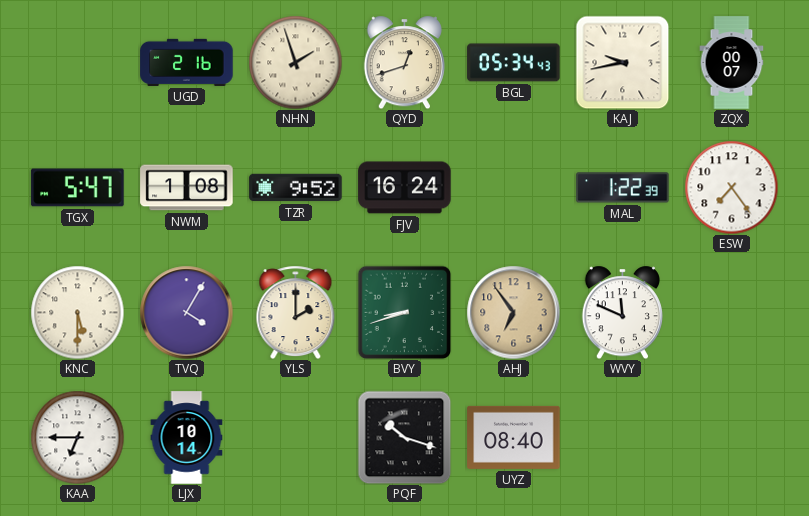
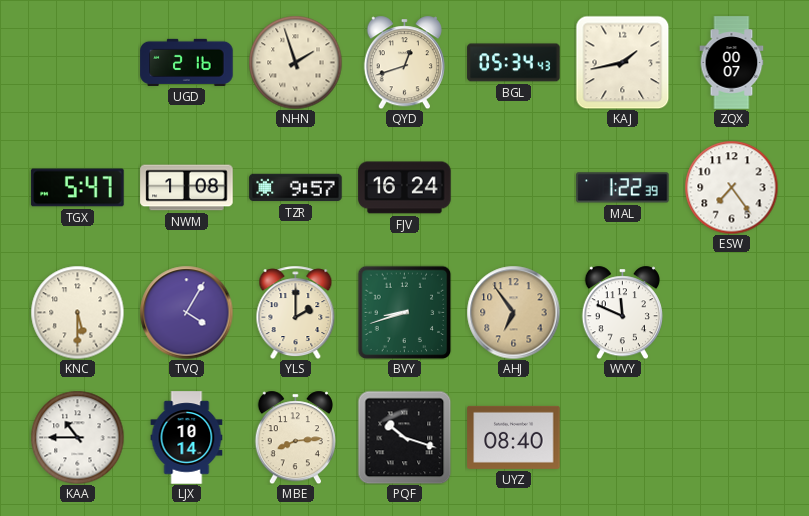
KAJ: 9:43 -> 1:43
TZR: 9:52 -> 9:57
KAA: 6:45 -> 10:45
MBE: none -> 8:14
